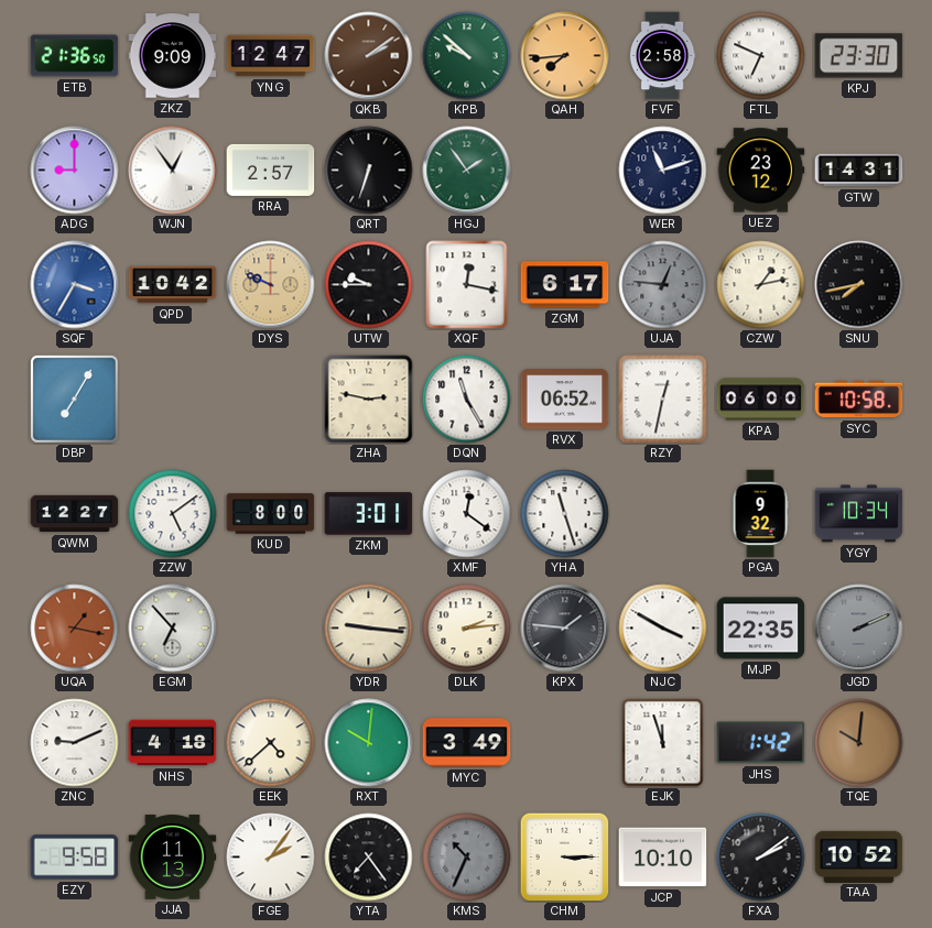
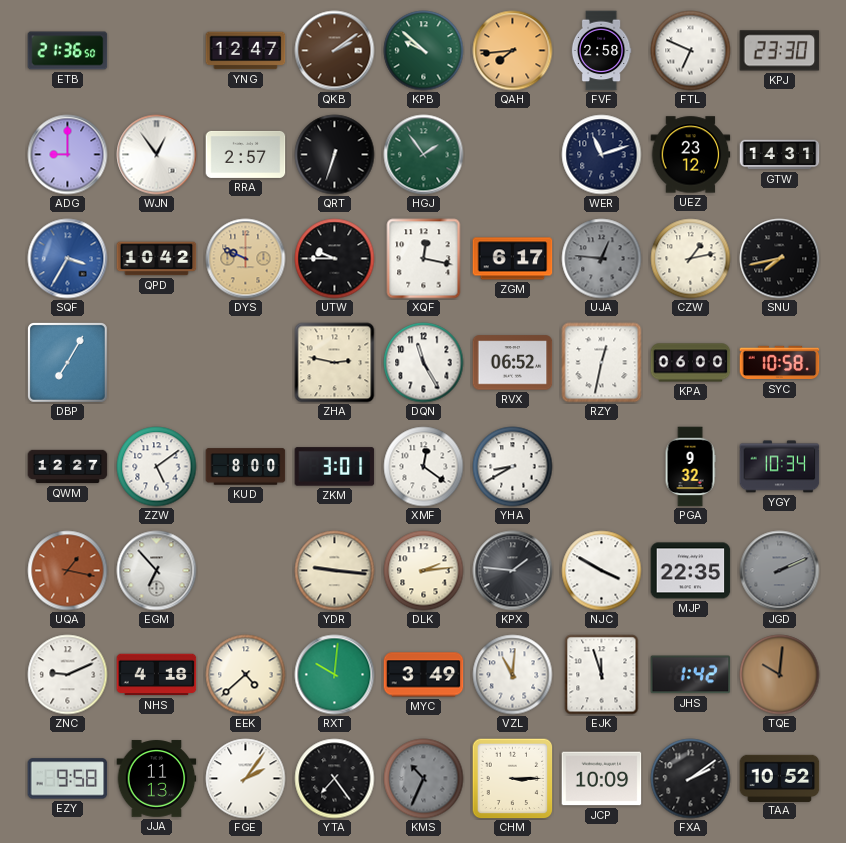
ZKZ: 9:09 -> none
YHA: 11:27 -> 8:40
VZL: none -> 11:01
JCP: 10:10 -> 10:09
